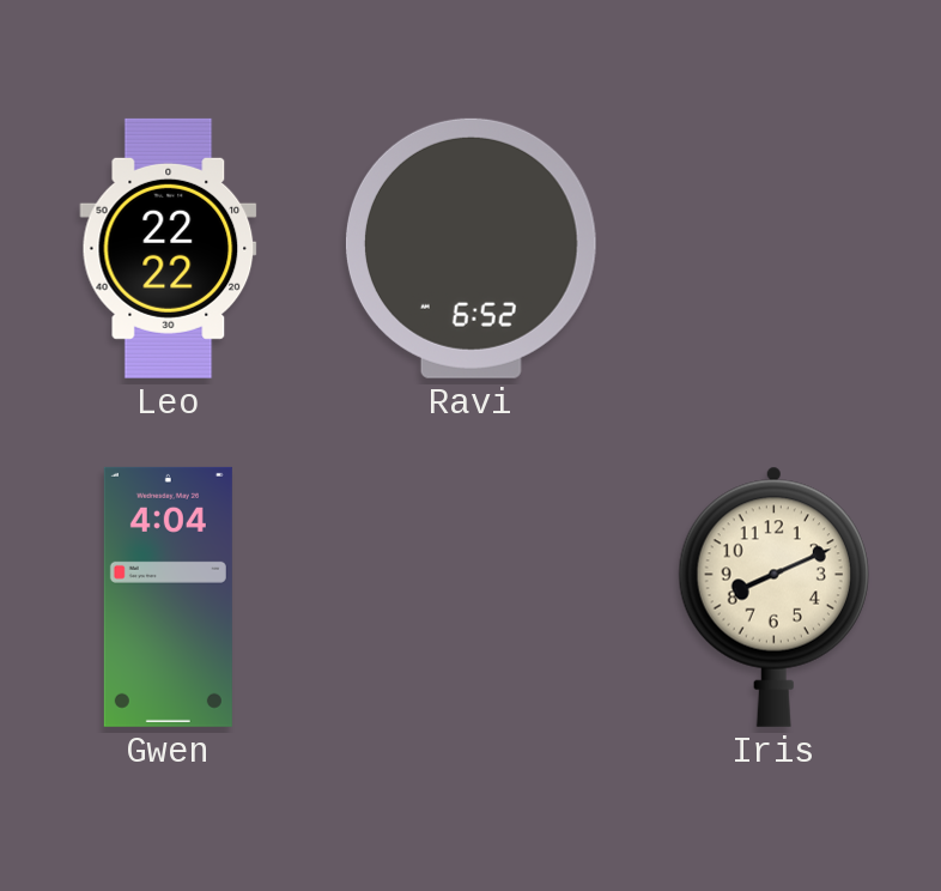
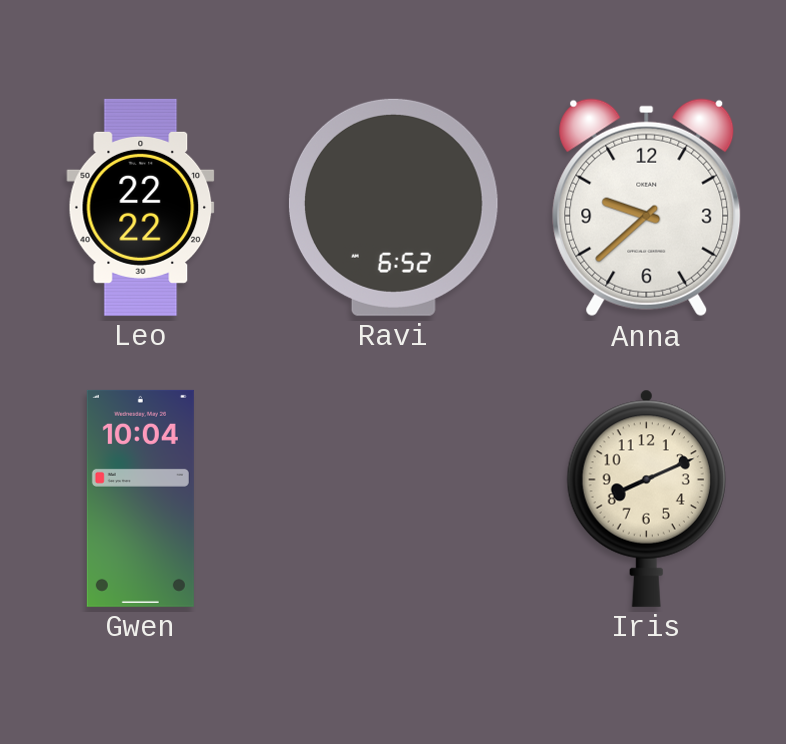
Anna: none -> 9:38
Gwen: 4:04 -> 10:04
